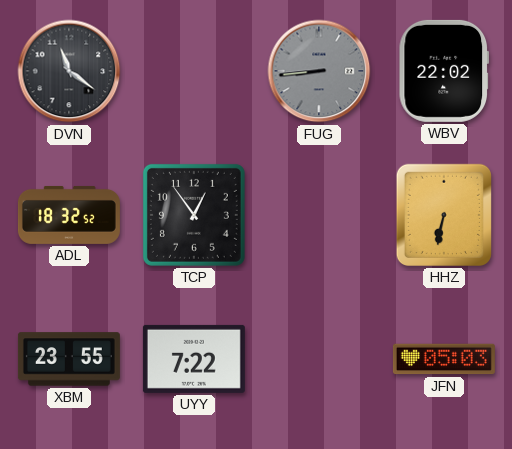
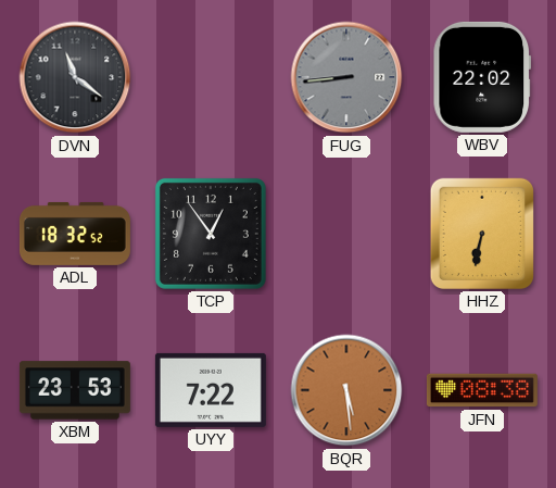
XBM: 23:55 -> 23:53
BQR: none -> 5:29
JFN: 05:03 -> 08:38
